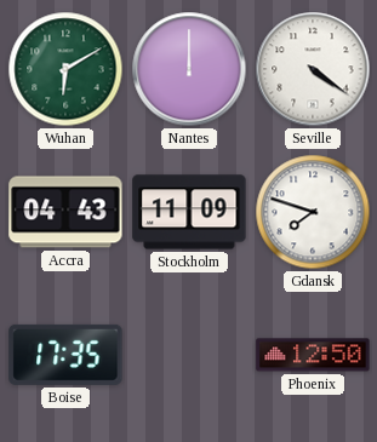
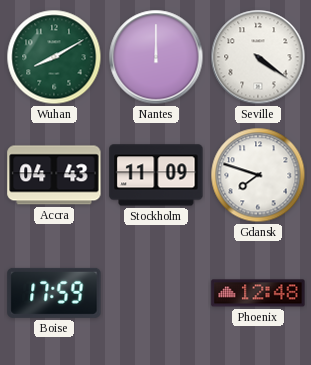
Wuhan: 6:10 -> 8:10
Boise: 17:35 -> 17:59
Phoenix: 12:50 -> 12:48
